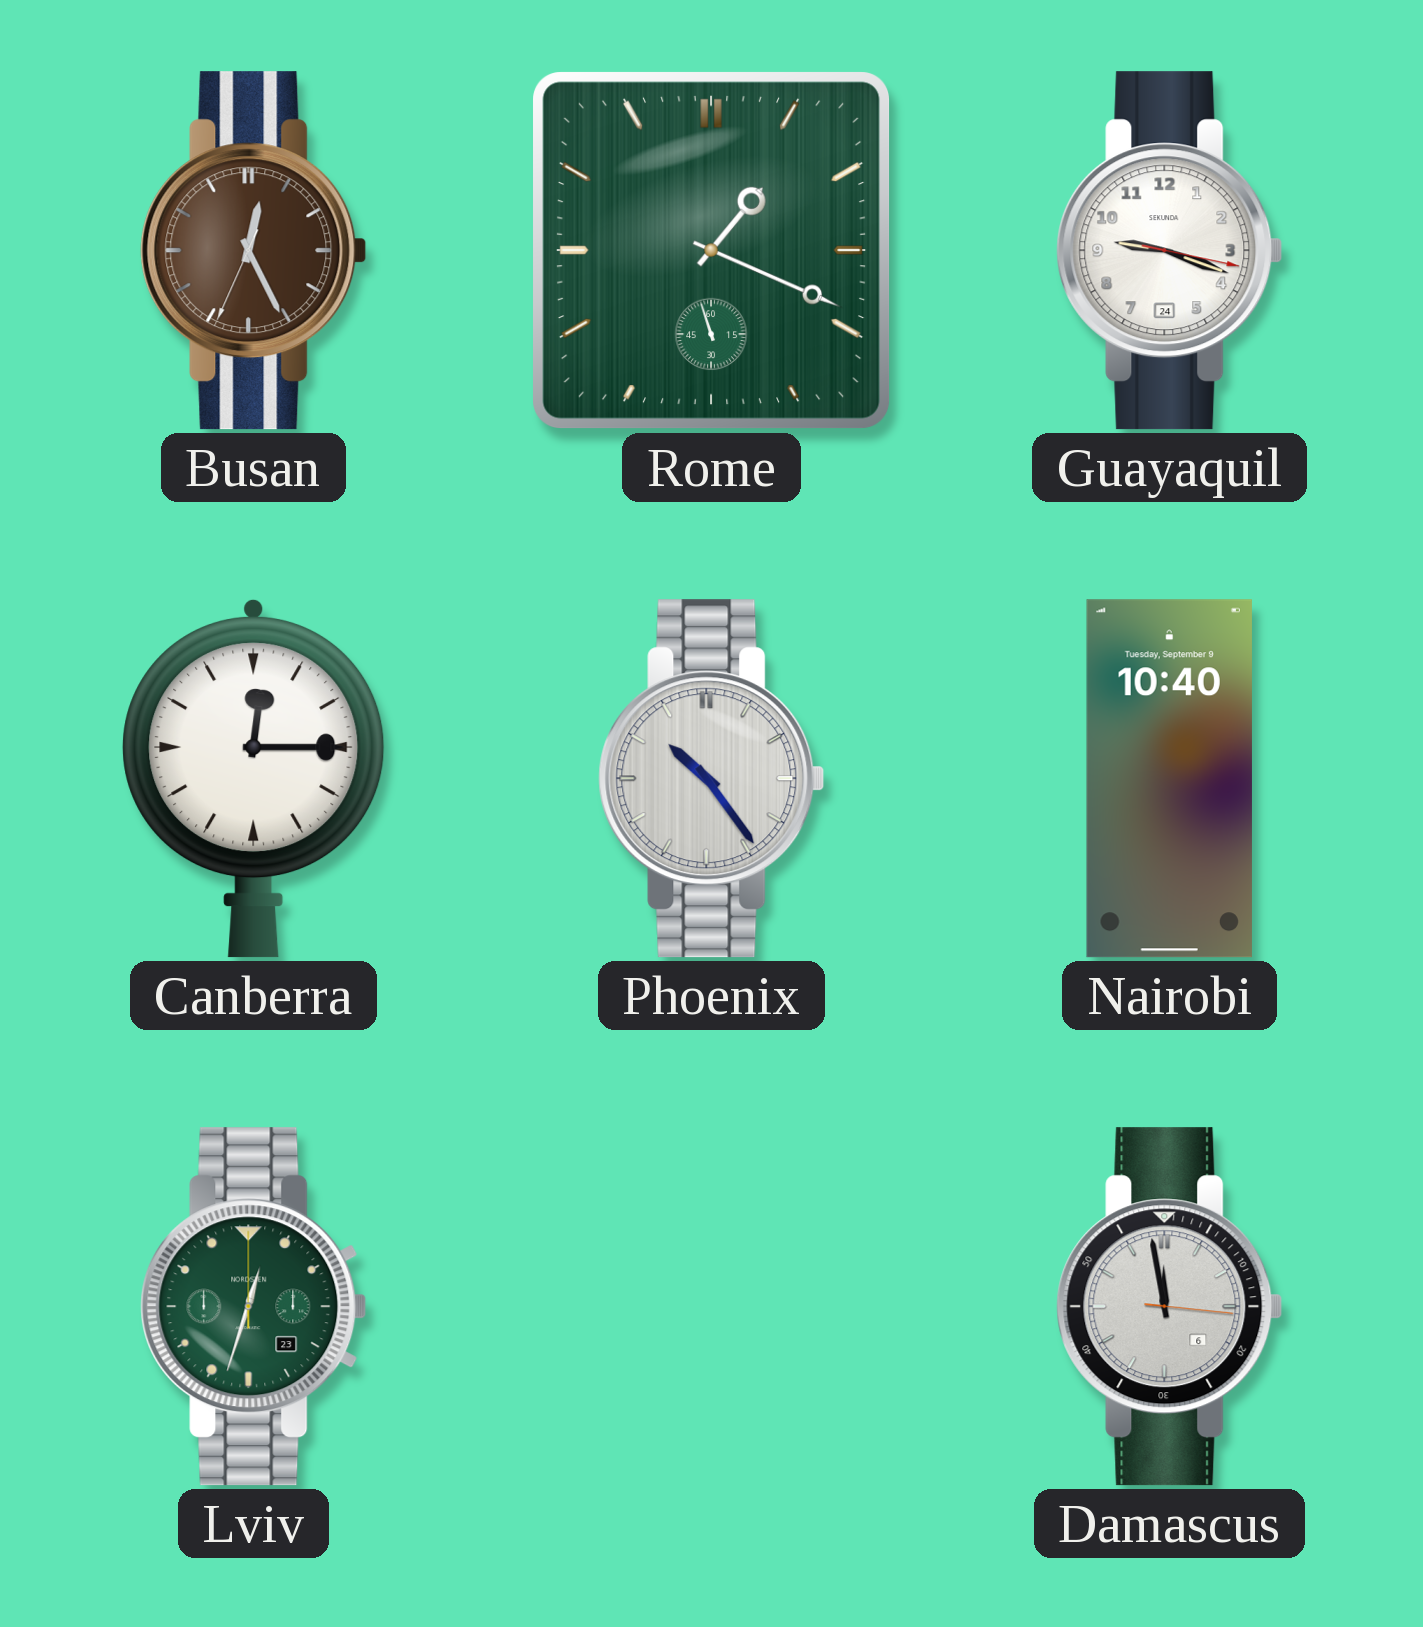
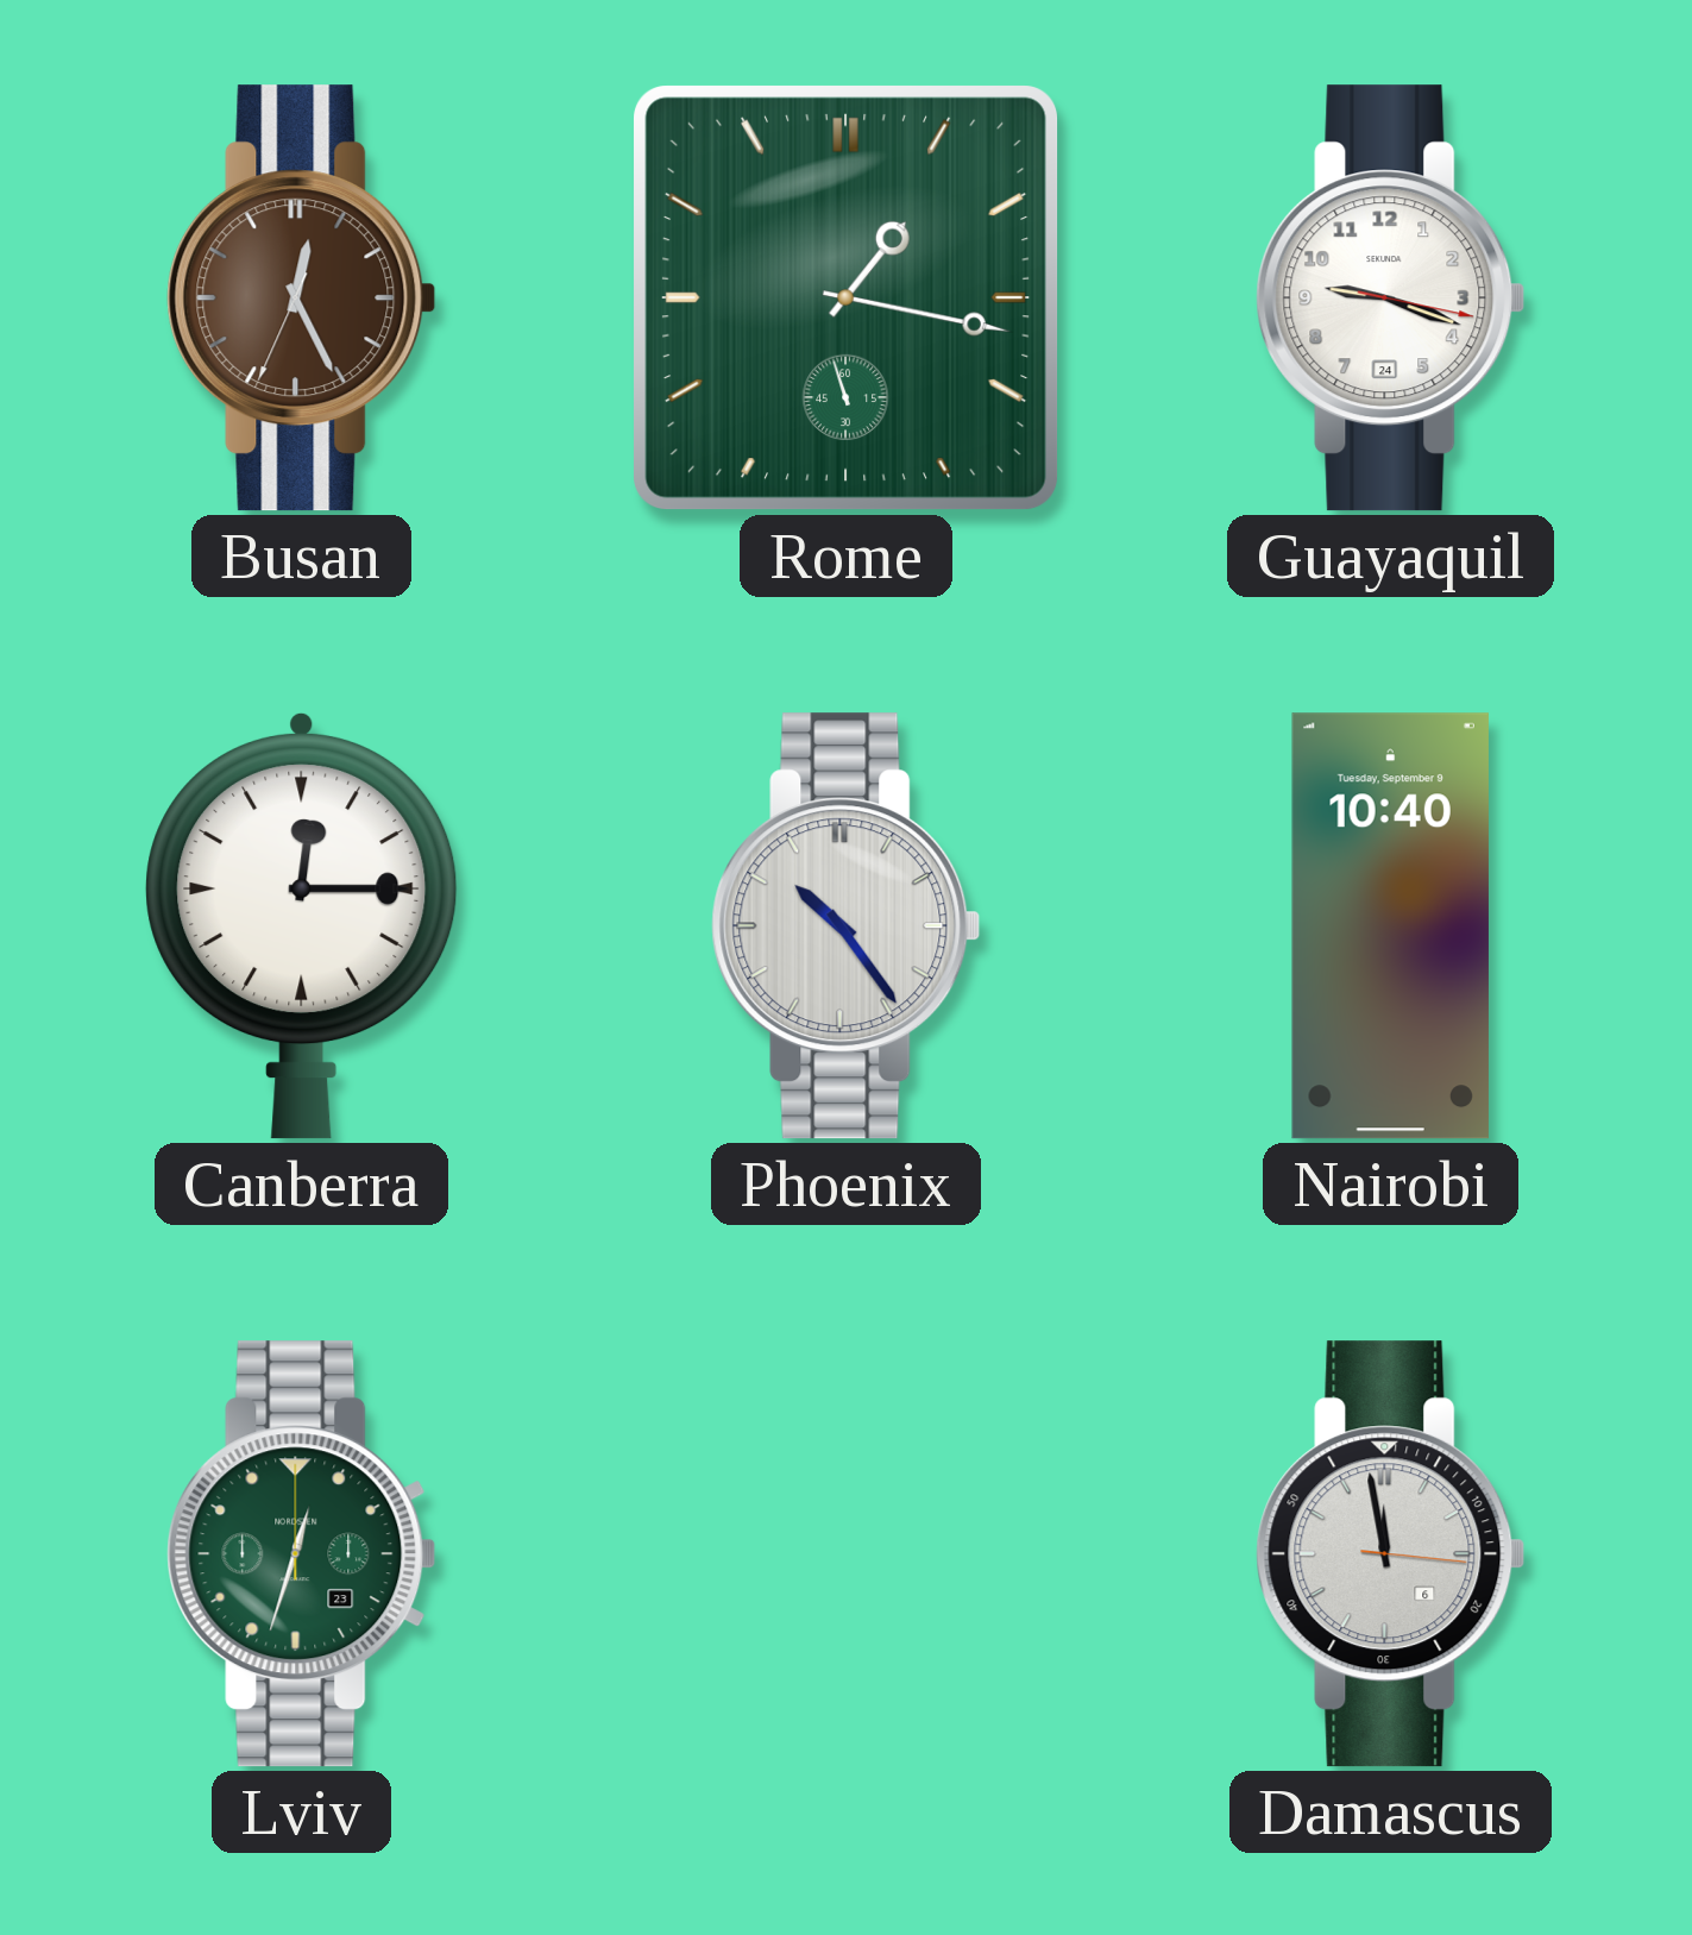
Rome: 1:18 -> 1:16
